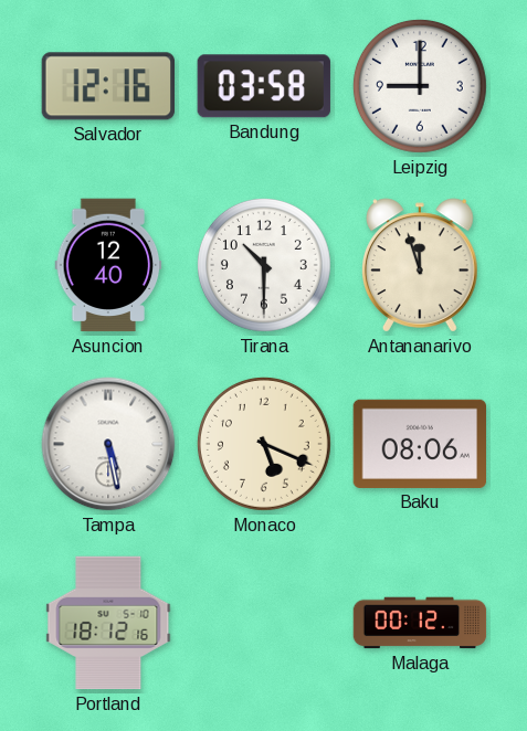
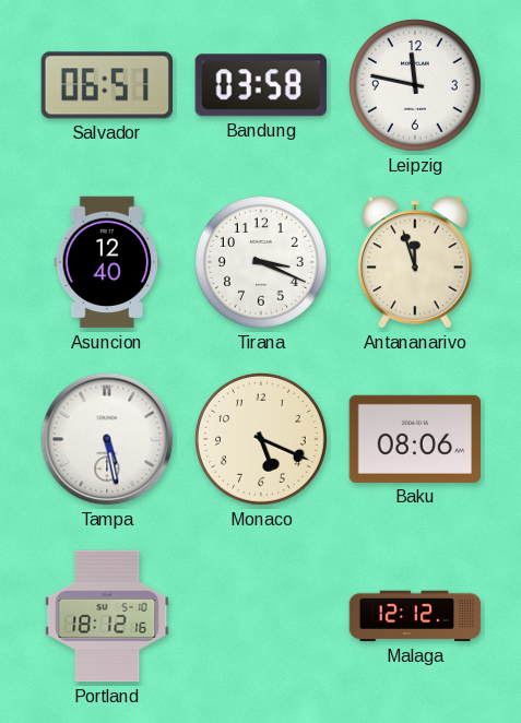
Salvador: 12:16 -> 06:51
Leipzig: 9:00 -> 11:47
Tirana: 10:30 -> 3:19
Malaga: 00:12 -> 12:12
